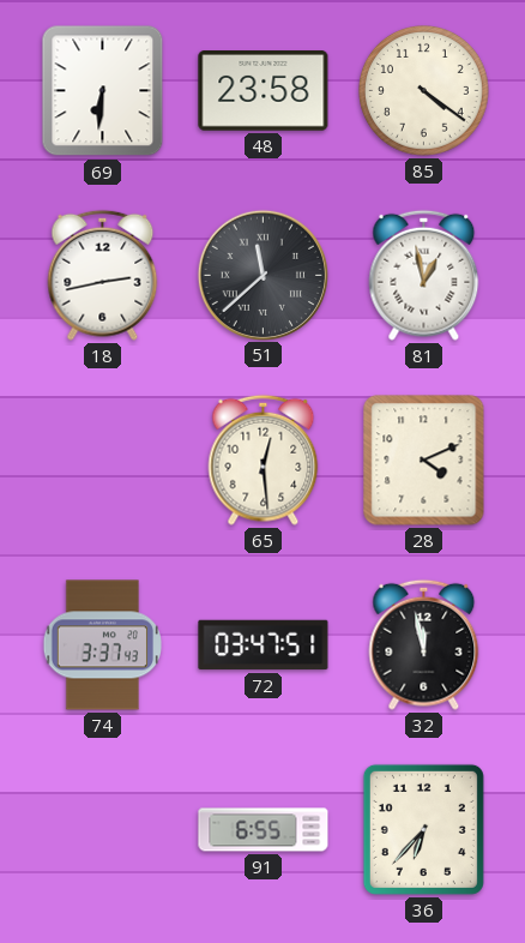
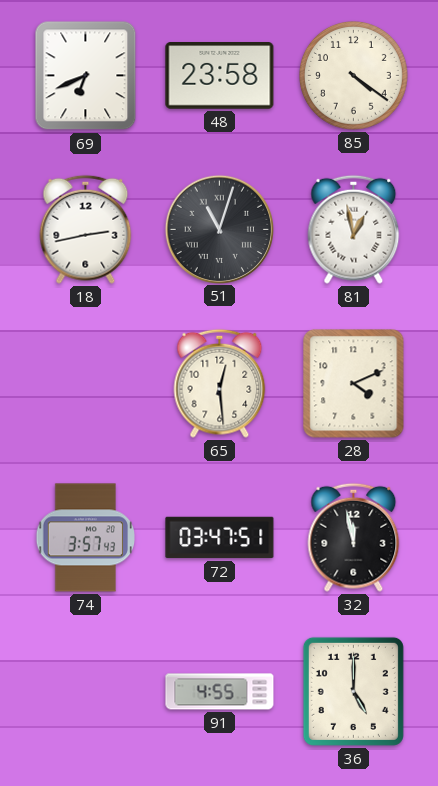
69: 6:31 -> 6:41
51: 11:38 -> 11:03
74: 3:37 -> 3:57
91: 6:55 -> 4:55
36: 6:37 -> 5:00
